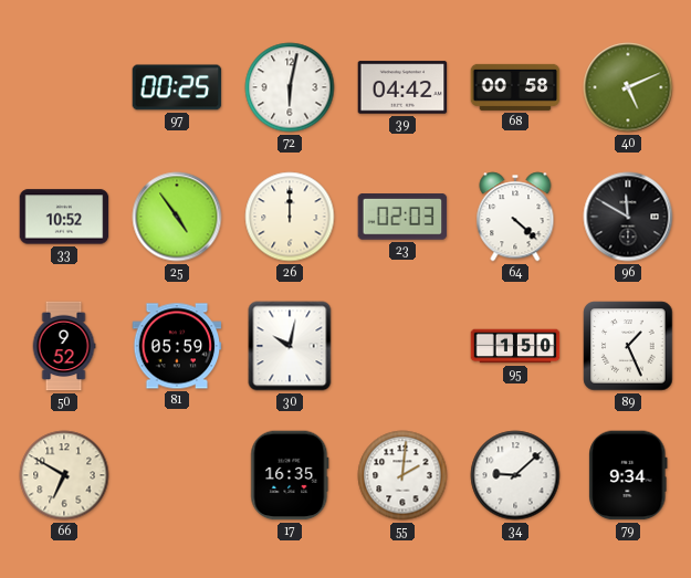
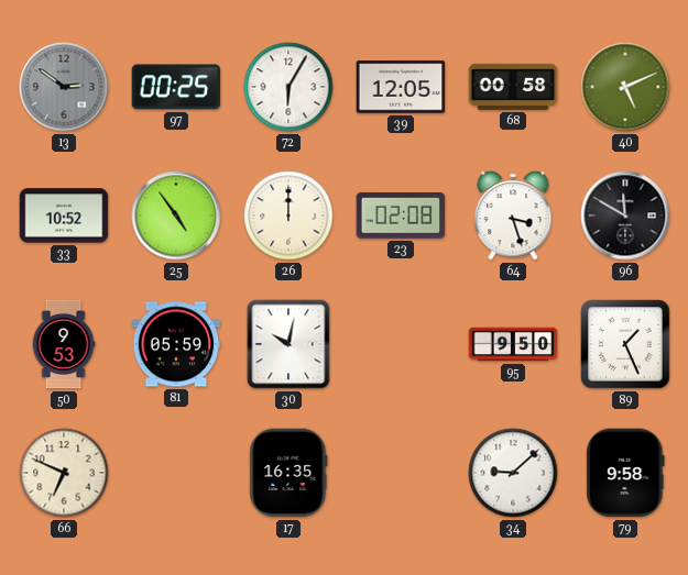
13: none -> 2:51
72: 6:02 -> 6:05
39: 04:42 -> 12:05
23: 02:03 -> 02:08
64: 4:22 -> 3:27
50: 9:52 -> 9:53
95: 1:50 -> 9:50
66: 6:50 -> 6:49
55: 2:01 -> none
79: 9:34 -> 9:58
